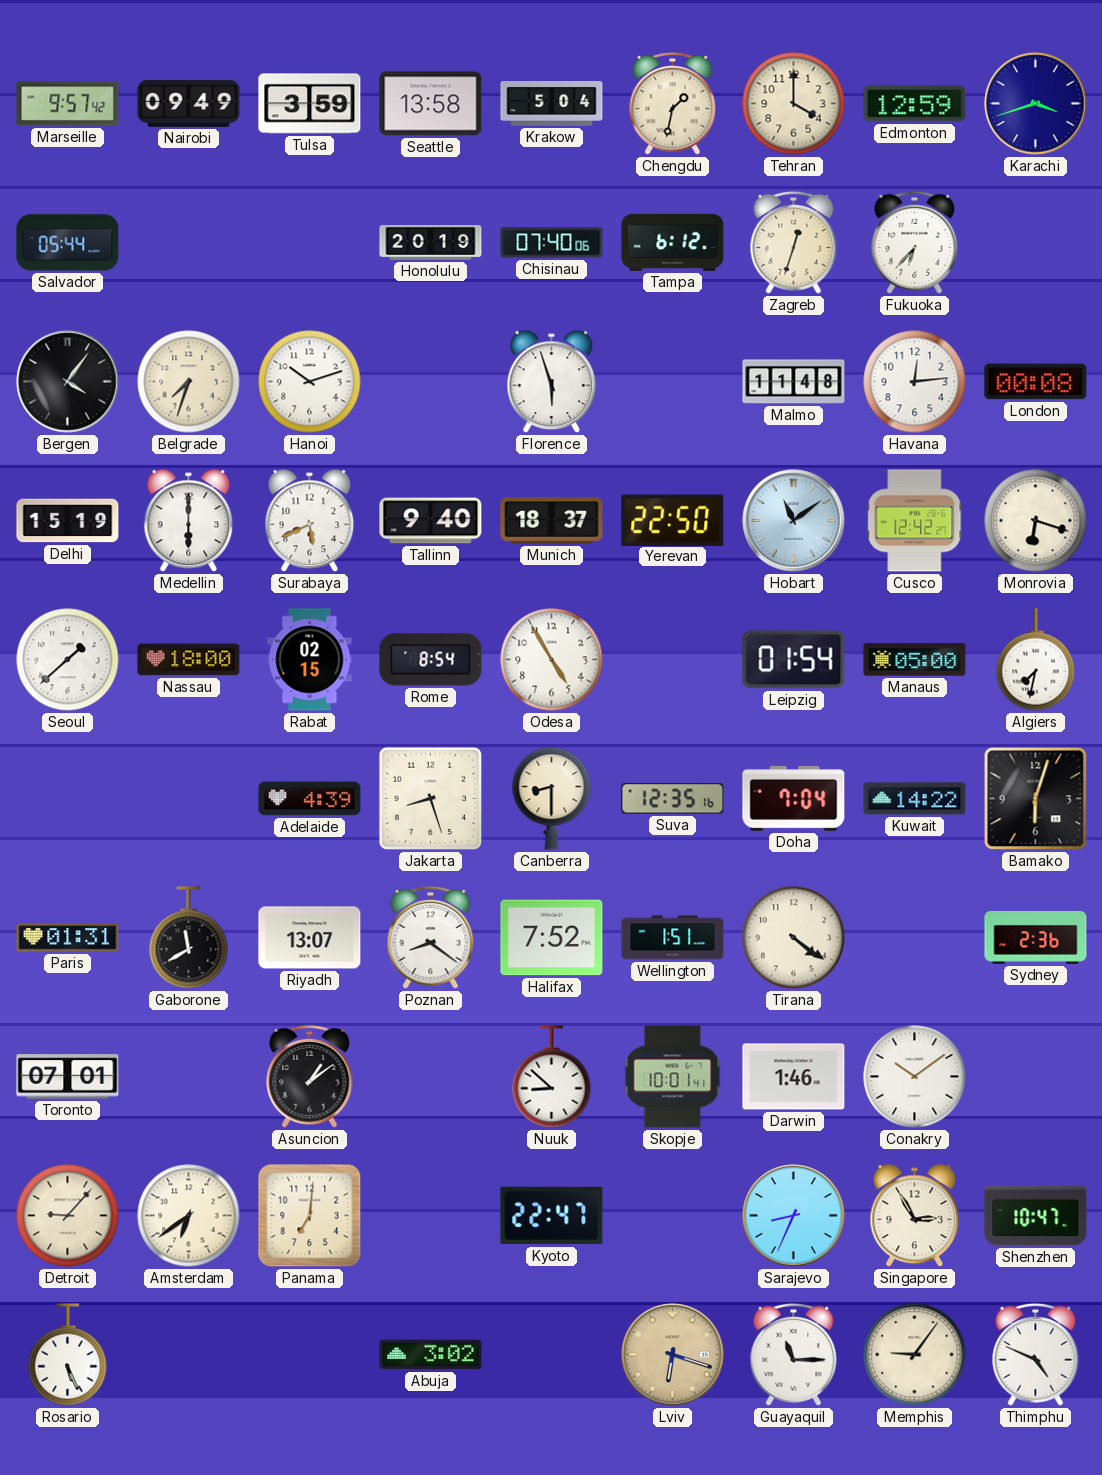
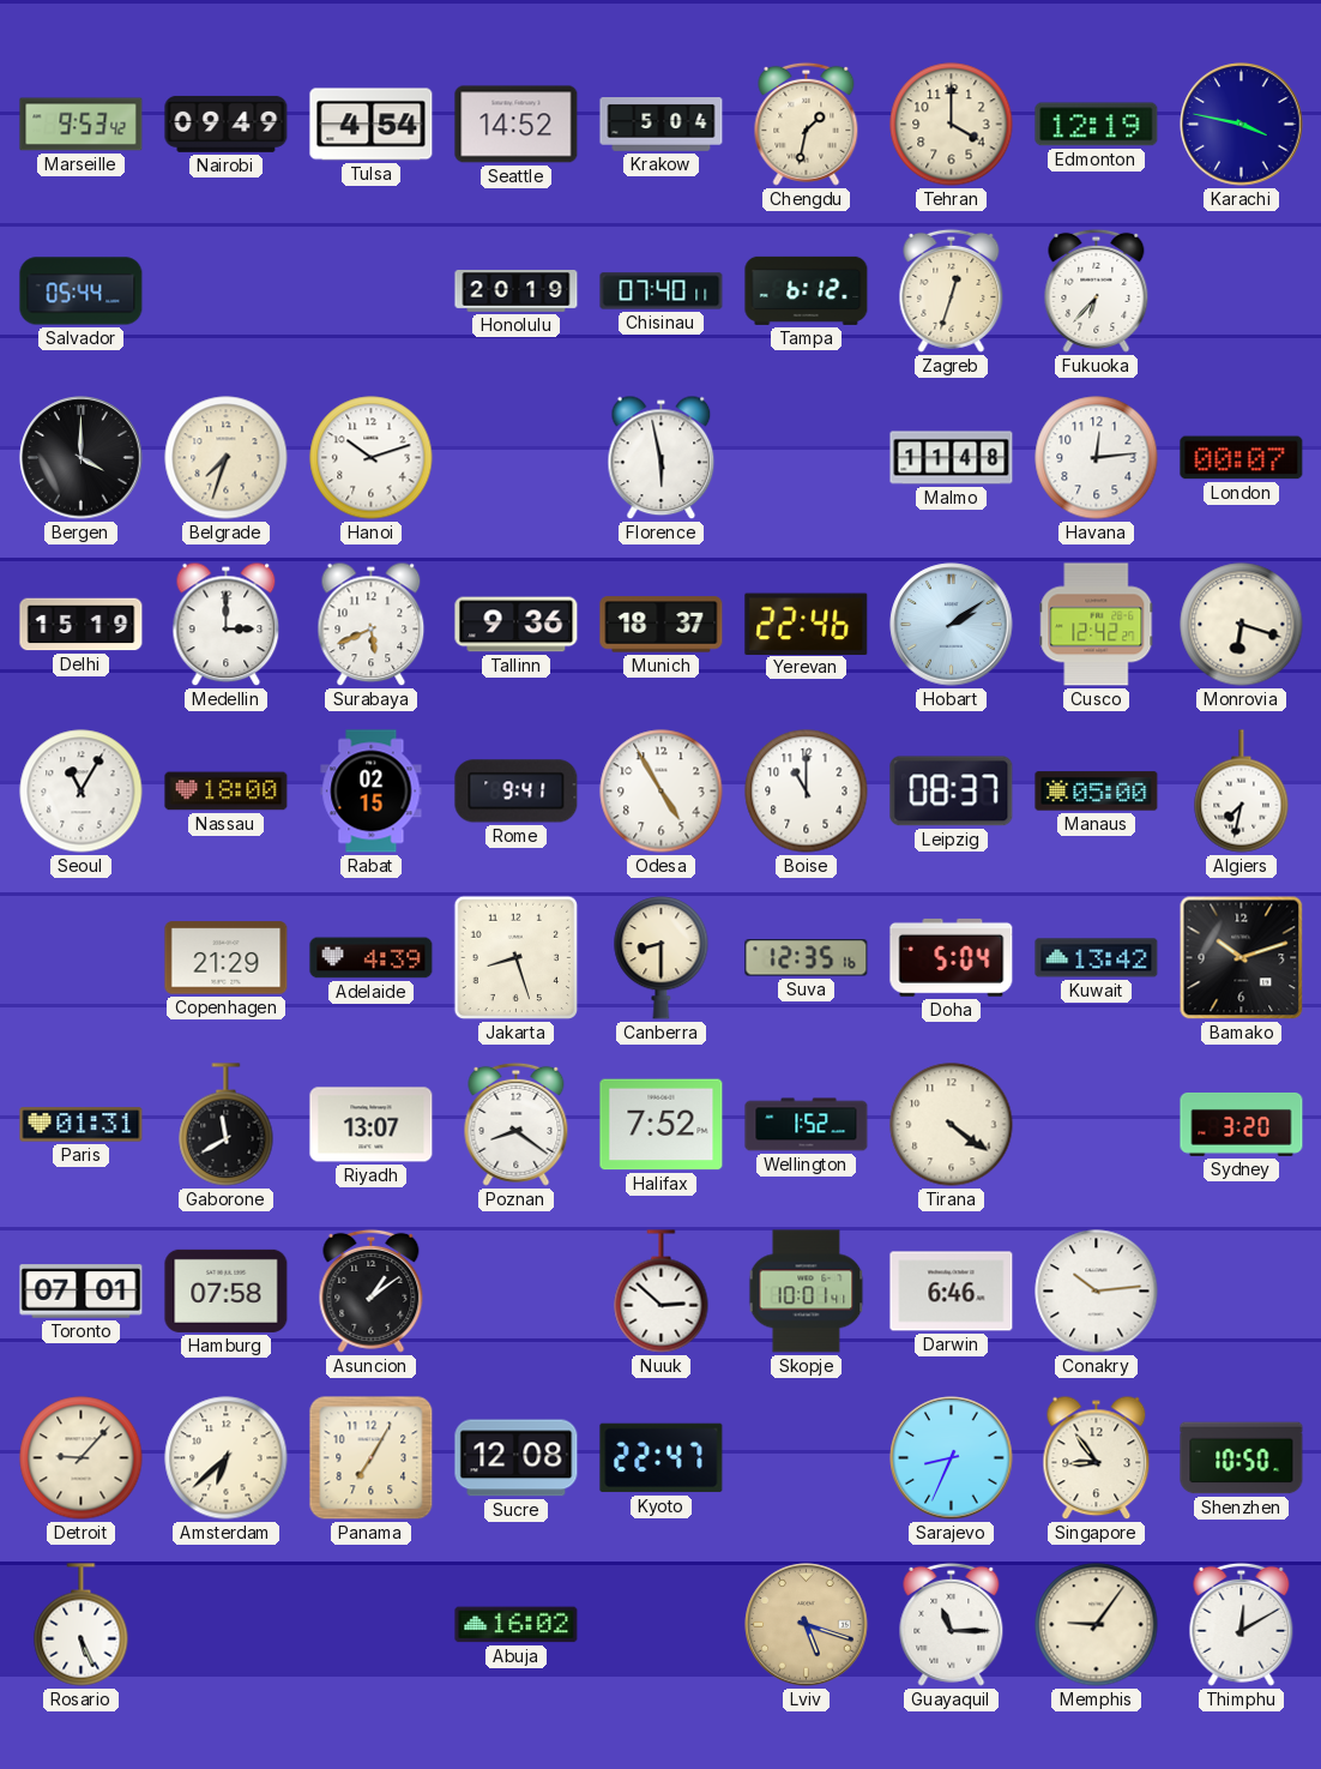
Marseille: 9:57 -> 9:53
Tulsa: 3:59 -> 4:54
Seattle: 13:58 -> 14:52
Edmonton: 12:59 -> 12:19
Karachi: 3:42 -> 3:47
Chisinau: 07:40:06 -> 07:40:11
Bergen: 4:06 -> 4:00
Florence: 5:57 -> 5:58
London: 00:08 -> 00:07
Medellin: 6:00 -> 3:00
Tallinn: 9:40 -> 9:36
Yerevan: 22:50 -> 22:46
Hobart: 11:09 -> 2:09
Seoul: 1:38 -> 11:05
Rome: 8:54 -> 9:41
Boise: none -> 11:00
Leipzig: 01:54 -> 08:37
Copenhagen: none -> 21:29
Doha: 7:04 -> 5:04
Kuwait: 14:22 -> 13:42
Bamako: 6:03 -> 10:12
Wellington: 1:51 -> 1:52
Sydney: 2:36 -> 3:20
Hamburg: none -> 07:58
Nuuk: 8:52 -> 2:52
Darwin: 1:46 -> 6:46
Conakry: 10:09 -> 10:14
Amsterdam: 6:39 -> 6:38
Panama: 7:01 -> 7:05
Sucre: none -> 12:08
Singapore: 2:55 -> 8:54
Shenzhen: 10:47 -> 10:50
Abuja: 3:02 -> 16:02
Lviv: 6:18 -> 5:18
Thimphu: 4:49 -> 12:10
